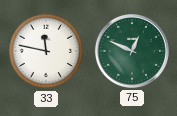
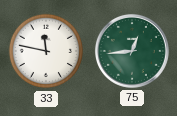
75: 12:49 -> 12:44
